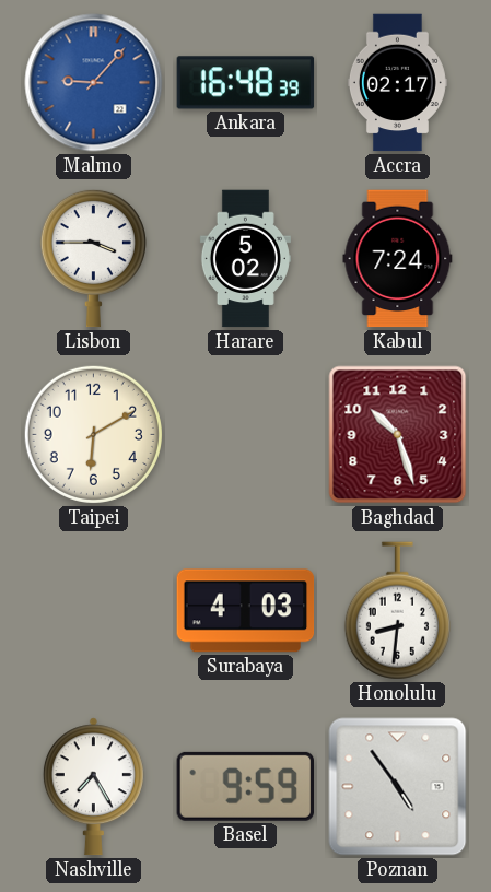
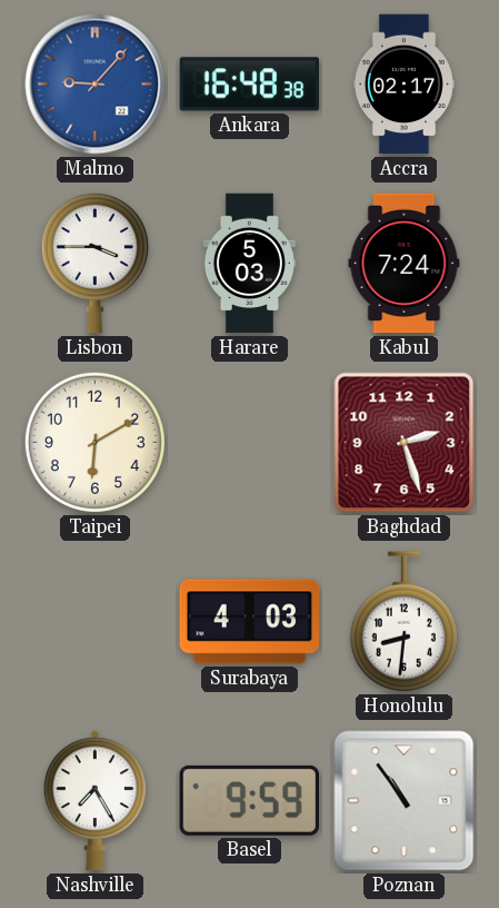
Ankara: 16:48:39 -> 16:48:38
Harare: 5:02 -> 5:03
Baghdad: 10:27 -> 2:27
Poznan: 4:54 -> 10:54
